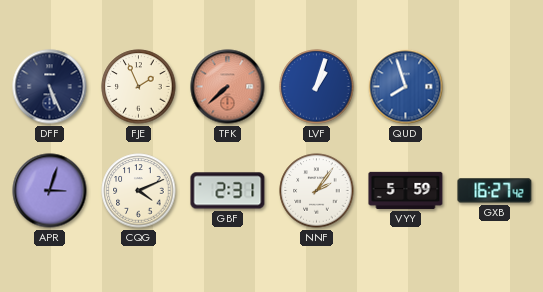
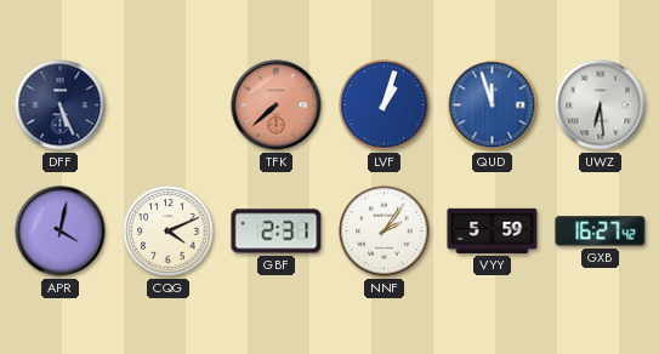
FJE: 1:56 -> none
QUD: 7:57 -> 11:57
UWZ: none -> 6:29
APR: 3:03 -> 4:02
